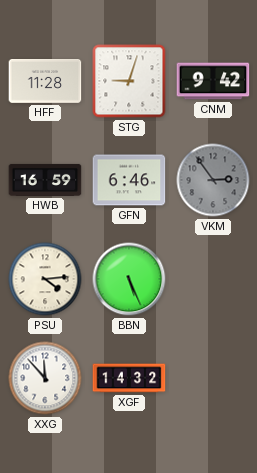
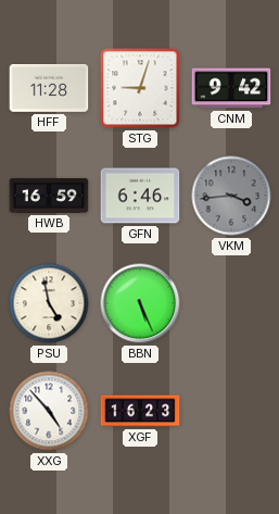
VKM: 2:54 -> 3:44
PSU: 4:14 -> 4:58
XXG: 11:53 -> 4:53
XGF: 14:32 -> 16:23
